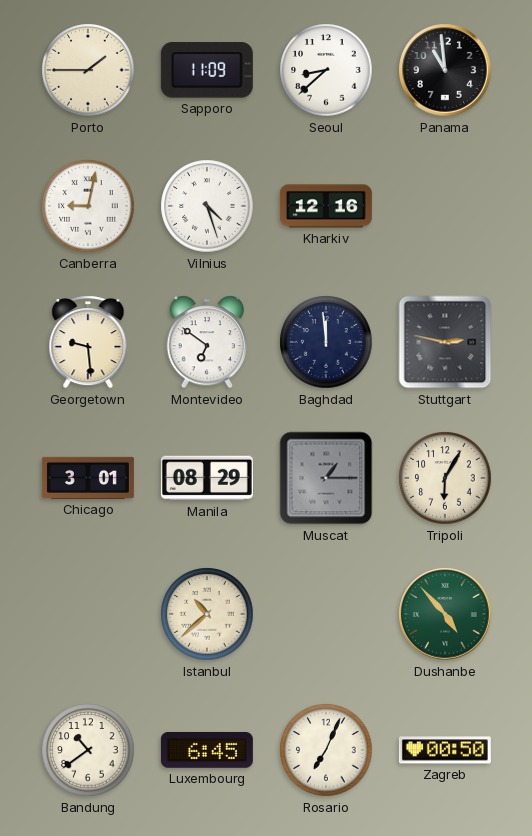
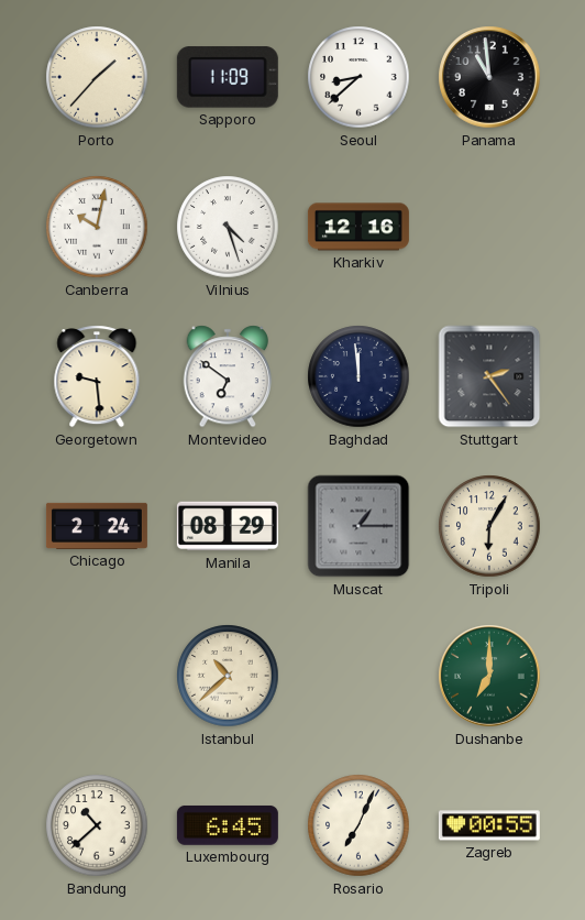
Porto: 1:45 -> 1:37
Canberra: 9:02 -> 10:02
Stuttgart: 2:47 -> 2:24
Chicago: 3:01 -> 2:24
Dushanbe: 4:53 -> 7:00
Bandung: 10:39 -> 10:38
Zagreb: 00:50 -> 00:55
